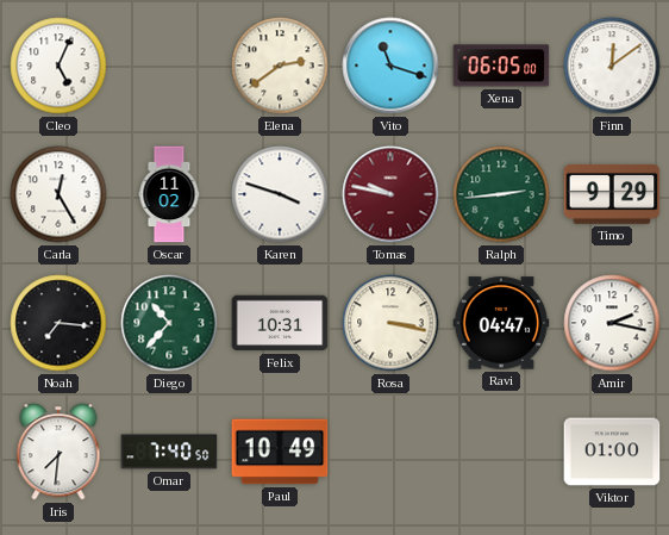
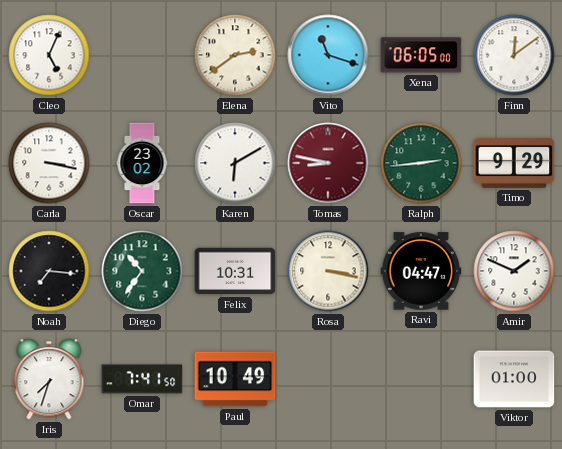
Carla: 12:25 -> 3:17
Oscar: 11:02 -> 23:02
Karen: 3:48 -> 6:10
Tomas: 9:47 -> 8:47
Diego: 10:37 -> 10:36
Amir: 2:17 -> 1:49
Iris: 7:31 -> 7:33
Omar: 7:40 -> 7:41
